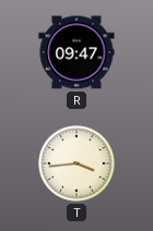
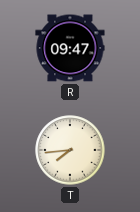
T: 3:44 -> 7:44
